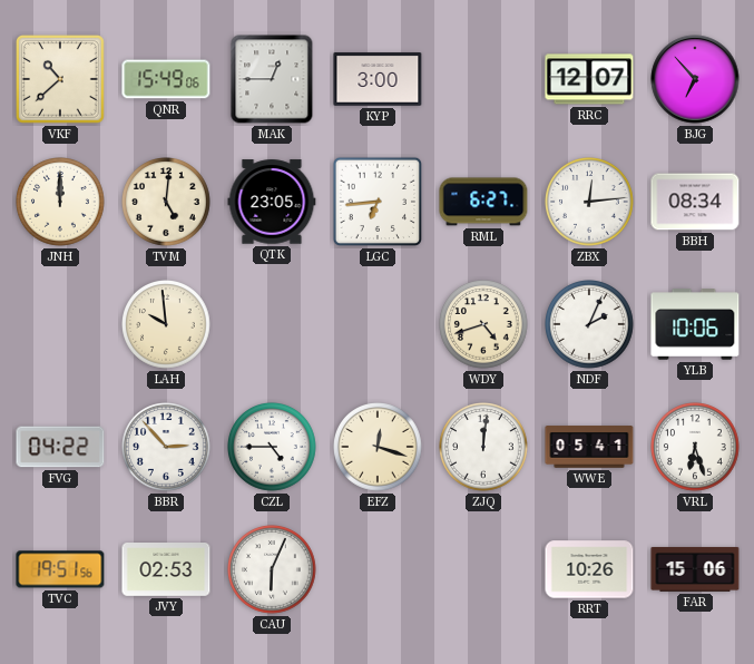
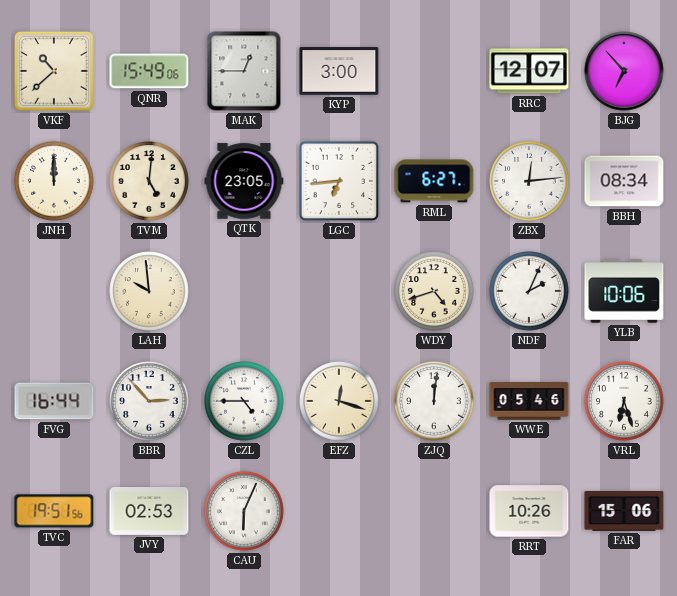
FVG: 04:22 -> 16:44
WWE: 05:41 -> 05:46
